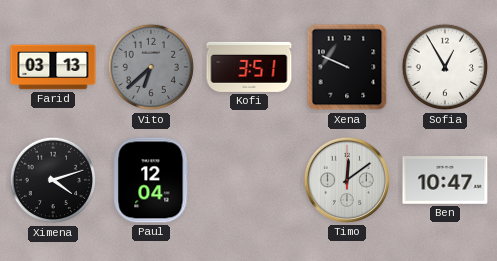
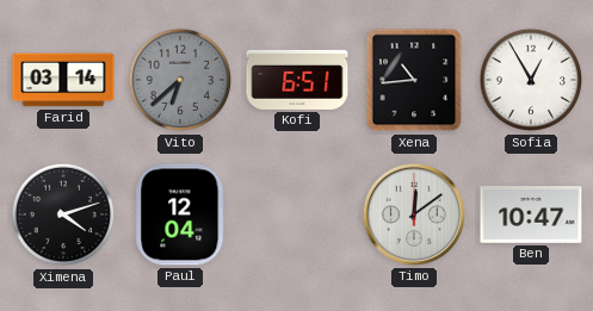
Farid: 03:13 -> 03:14
Kofi: 3:51 -> 6:51
Xena: 9:49 -> 10:44
